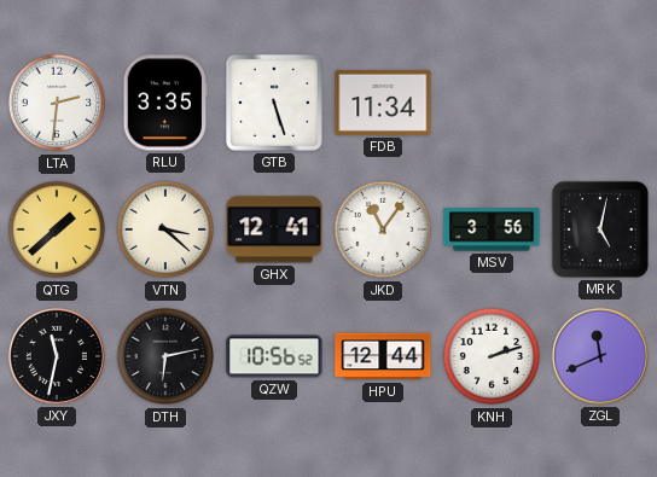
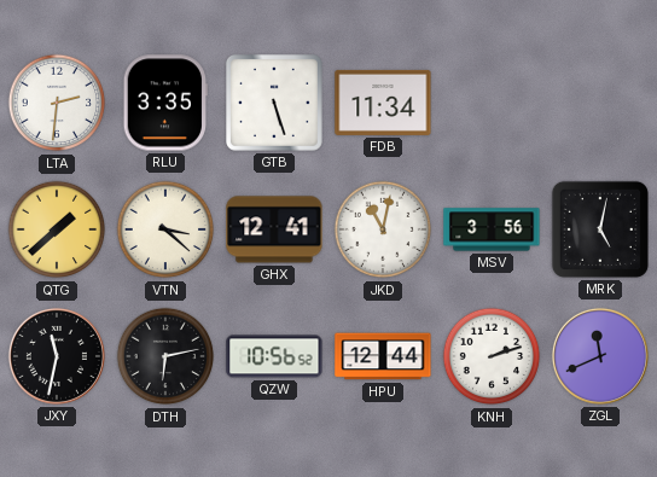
JKD: 11:06 -> 11:02
